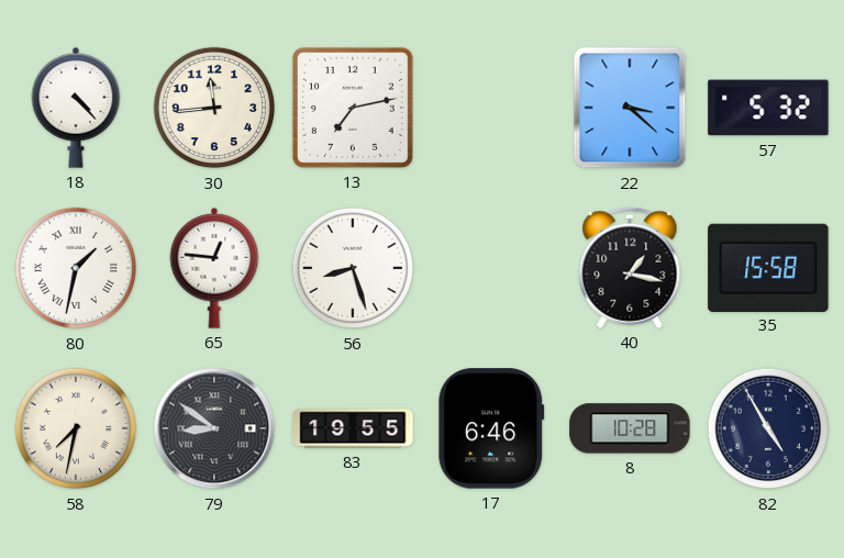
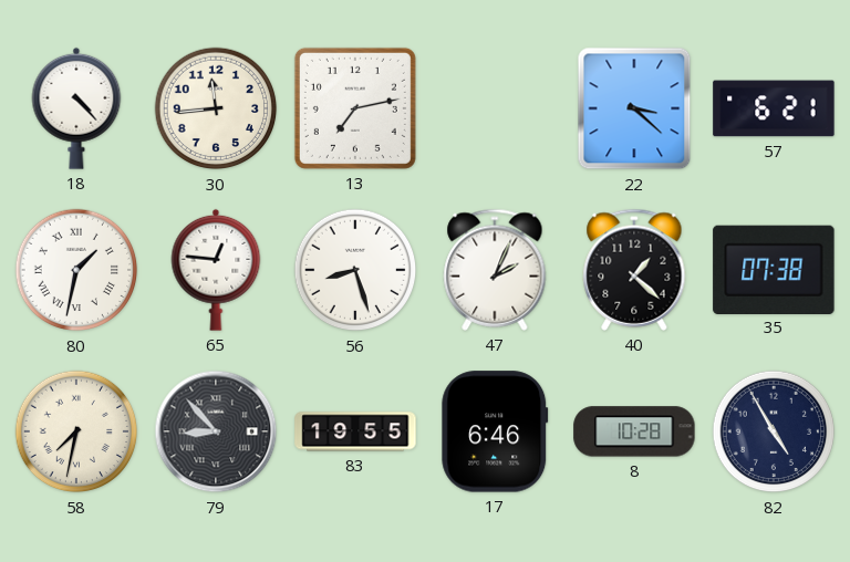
57: 5:32 -> 6:21
47: none -> 2:04
40: 1:17 -> 1:22
35: 15:58 -> 07:38
79: 8:51 -> 8:53
